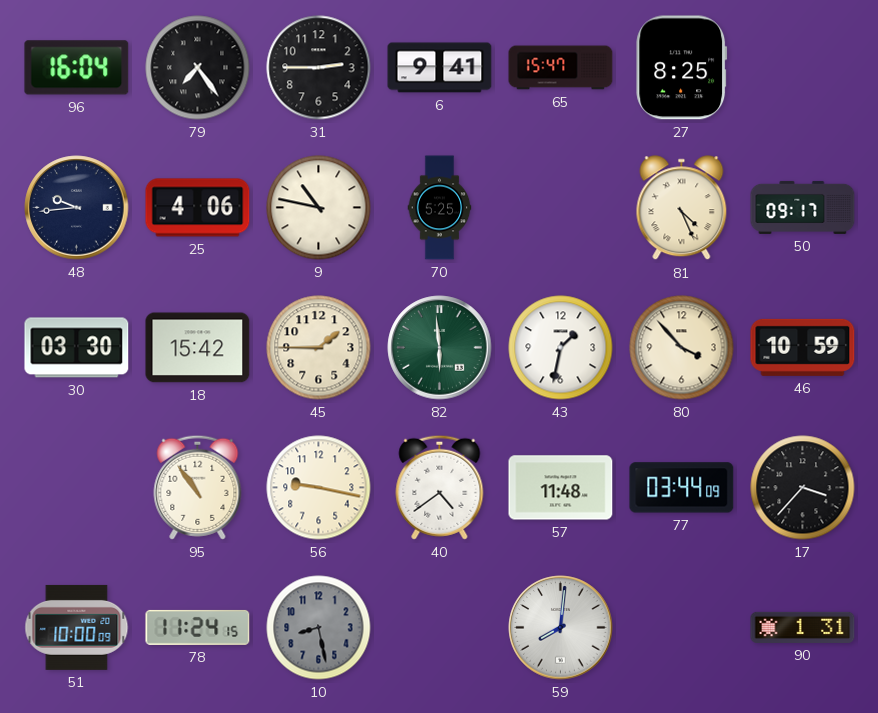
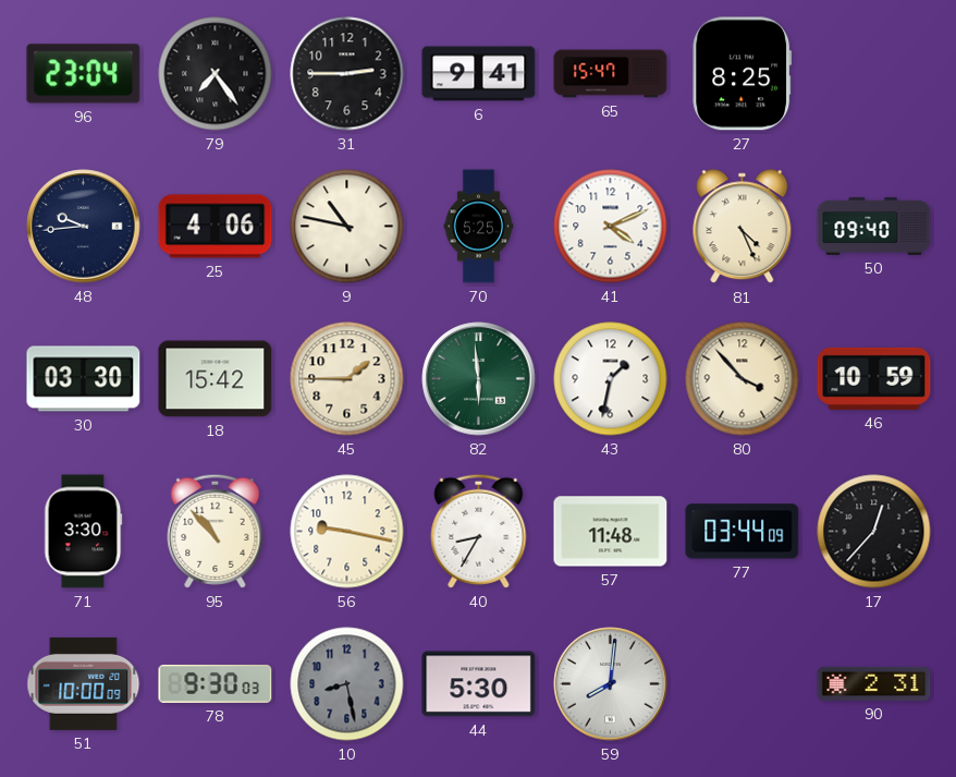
96: 16:04 -> 23:04
41: none -> 4:11
50: 09:17 -> 09:40
71: none -> 3:30
95: 10:54 -> 10:53
40: 4:39 -> 8:35
17: 3:37 -> 12:37
78: 11:24 -> 9:30
44: none -> 5:30
90: 1:31 -> 2:31
